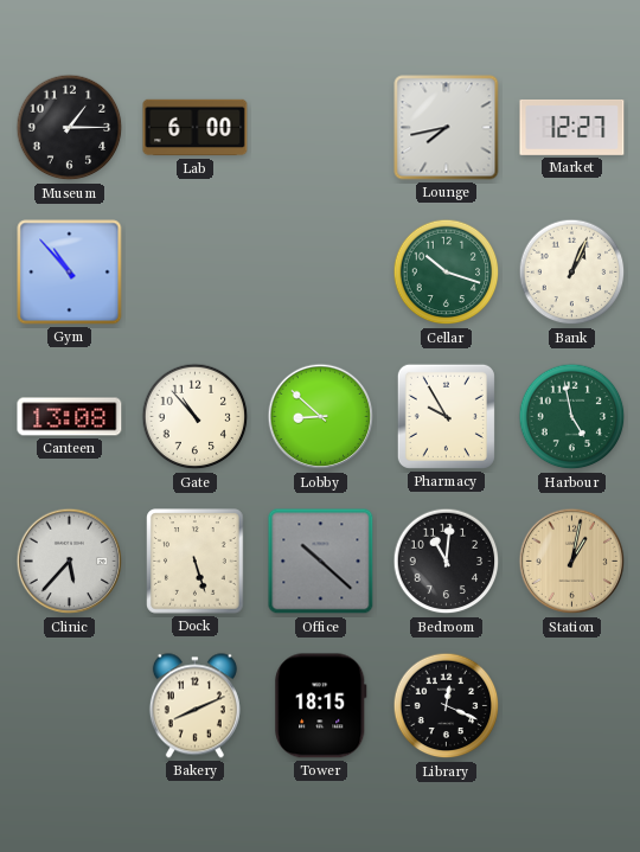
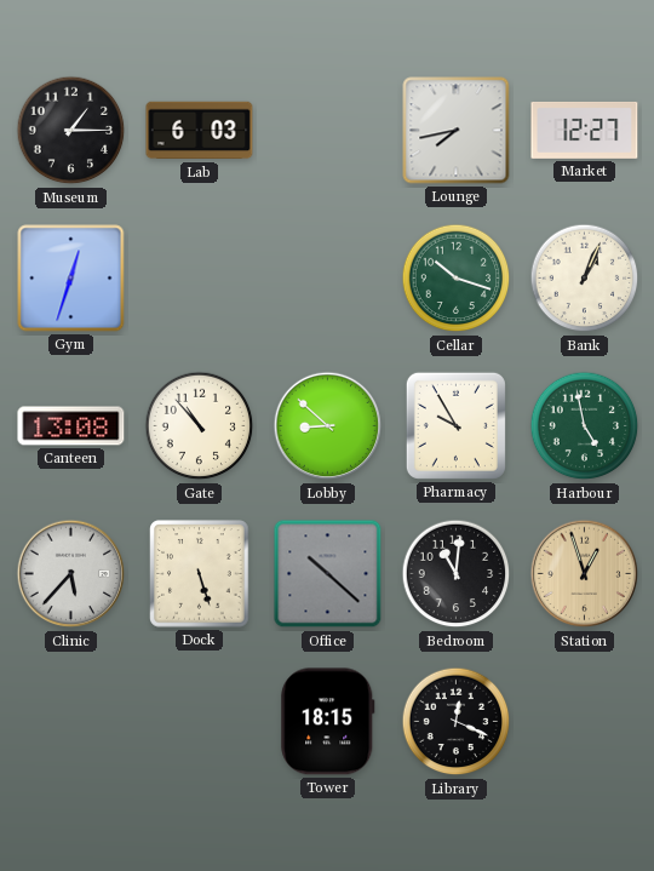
Lab: 6:00 -> 6:03
Gym: 10:53 -> 12:33
Station: 1:02 -> 12:57
Bakery: 8:11 -> none
